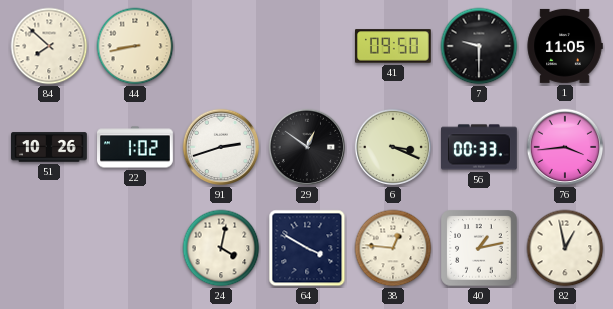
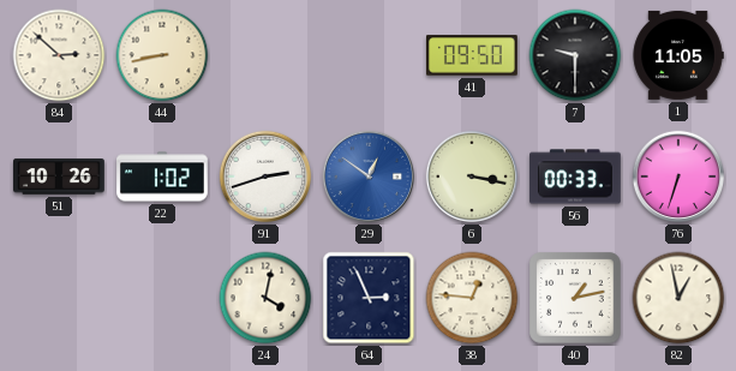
84: 7:52 -> 2:52
29 dial: black -> blue
6: 3:19 -> 3:17
76: 3:44 -> 6:33
64: 3:50 -> 2:56
